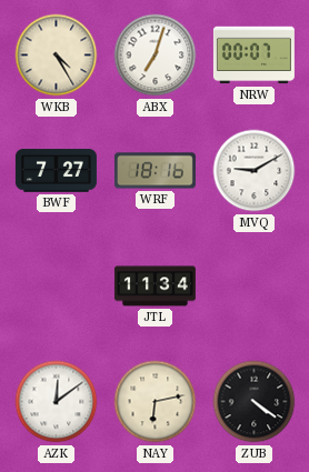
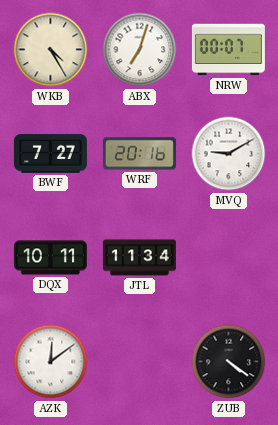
WRF: 18:16 -> 20:16
DQX: none -> 10:11
NAY: 6:13 -> none
